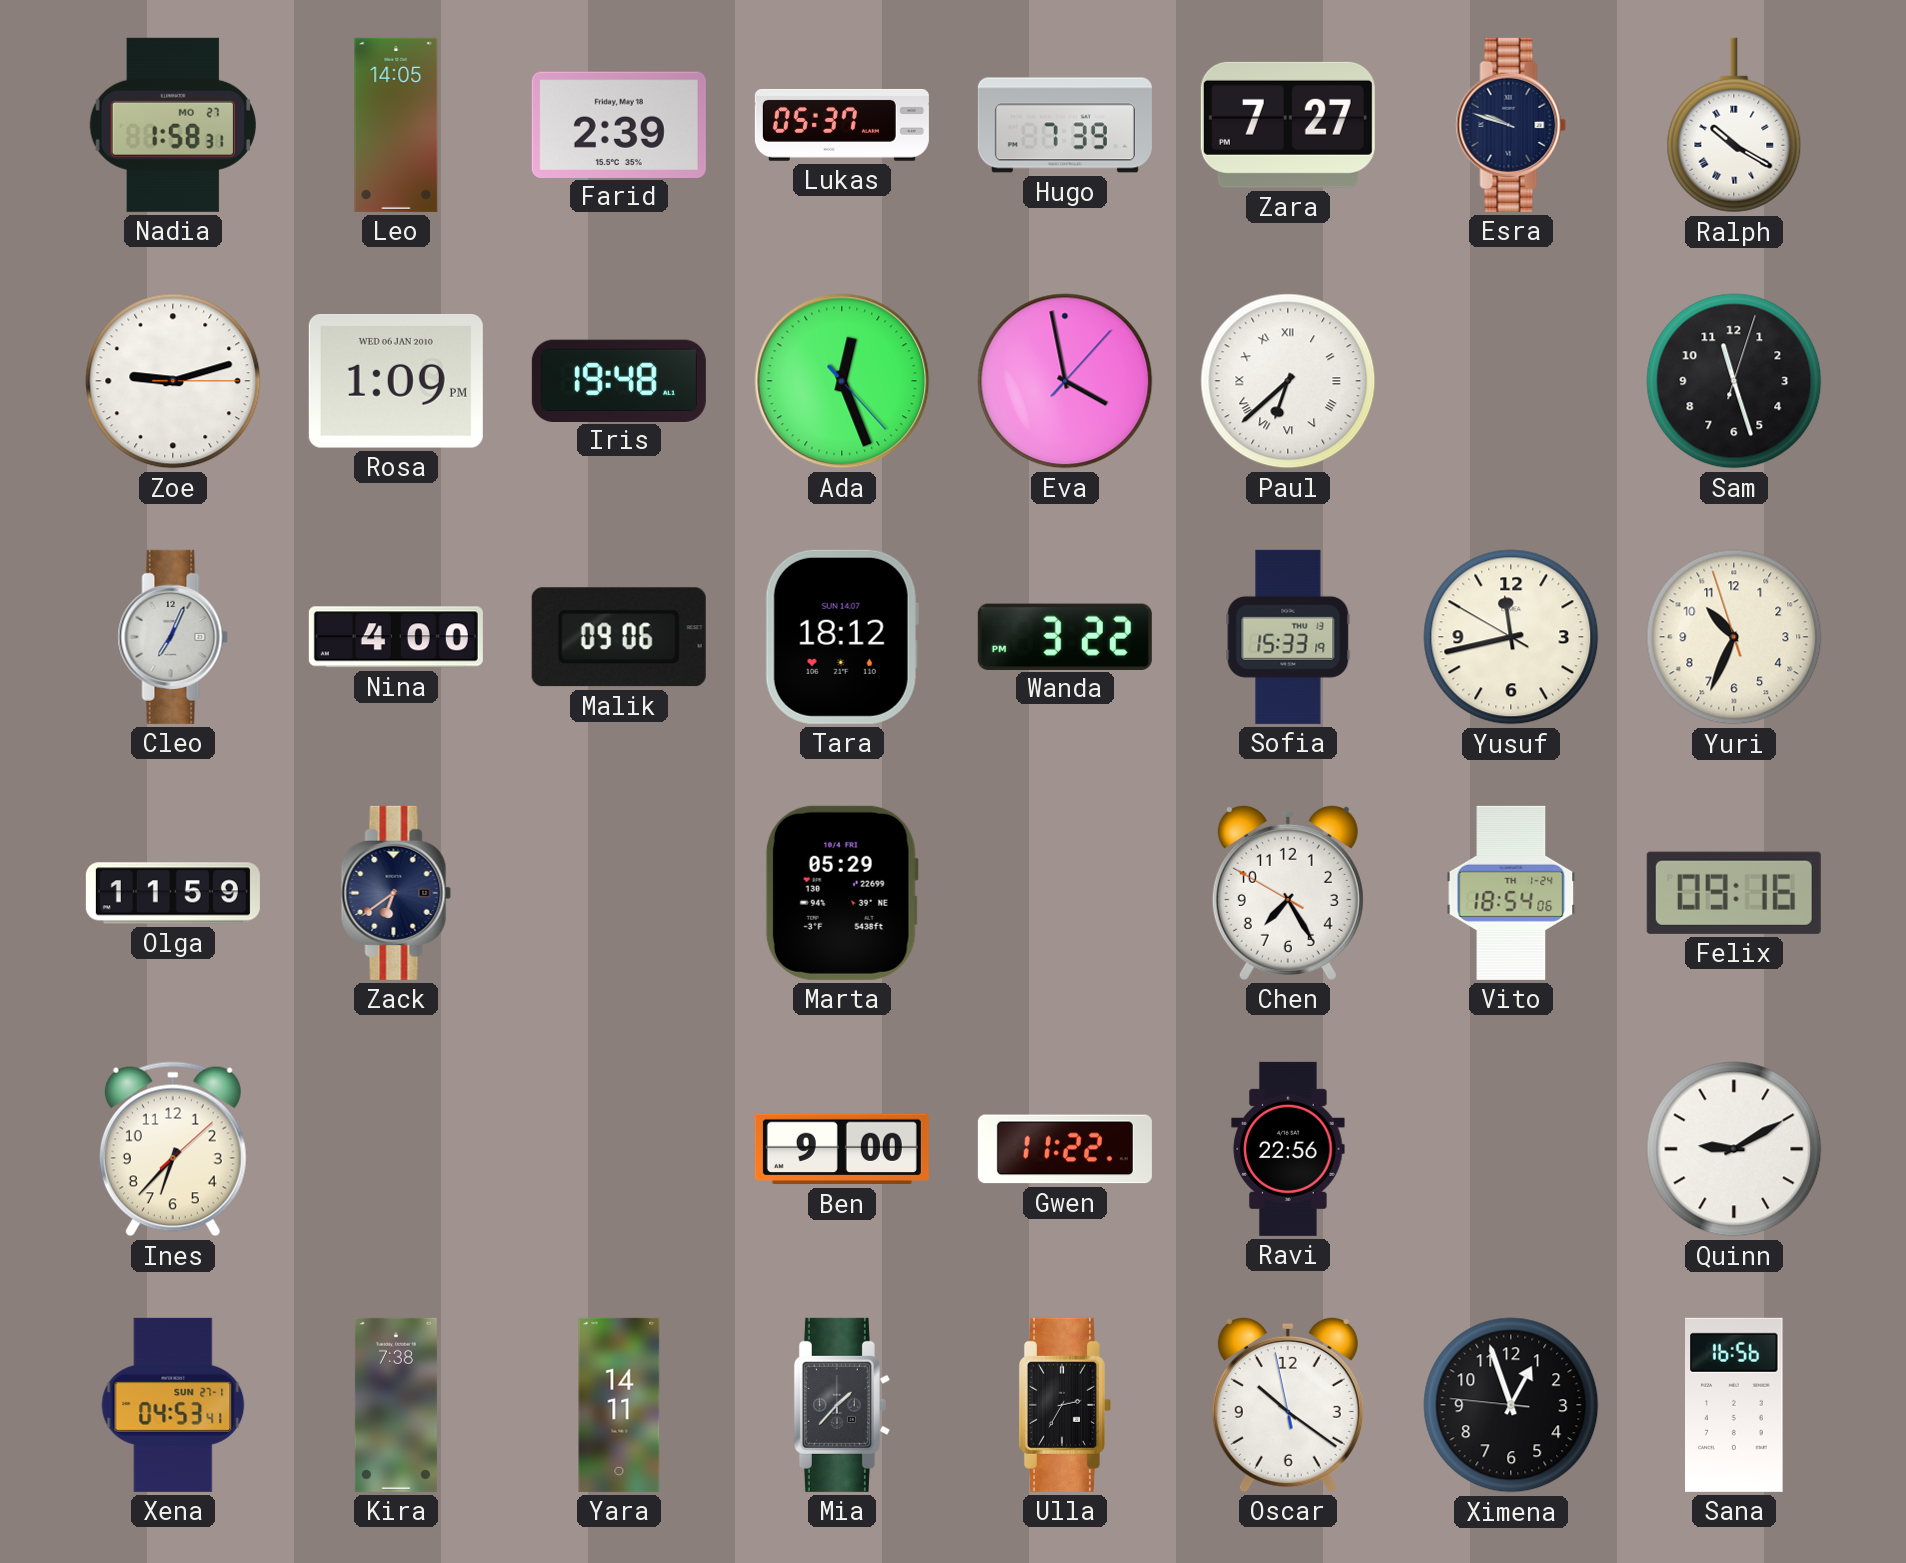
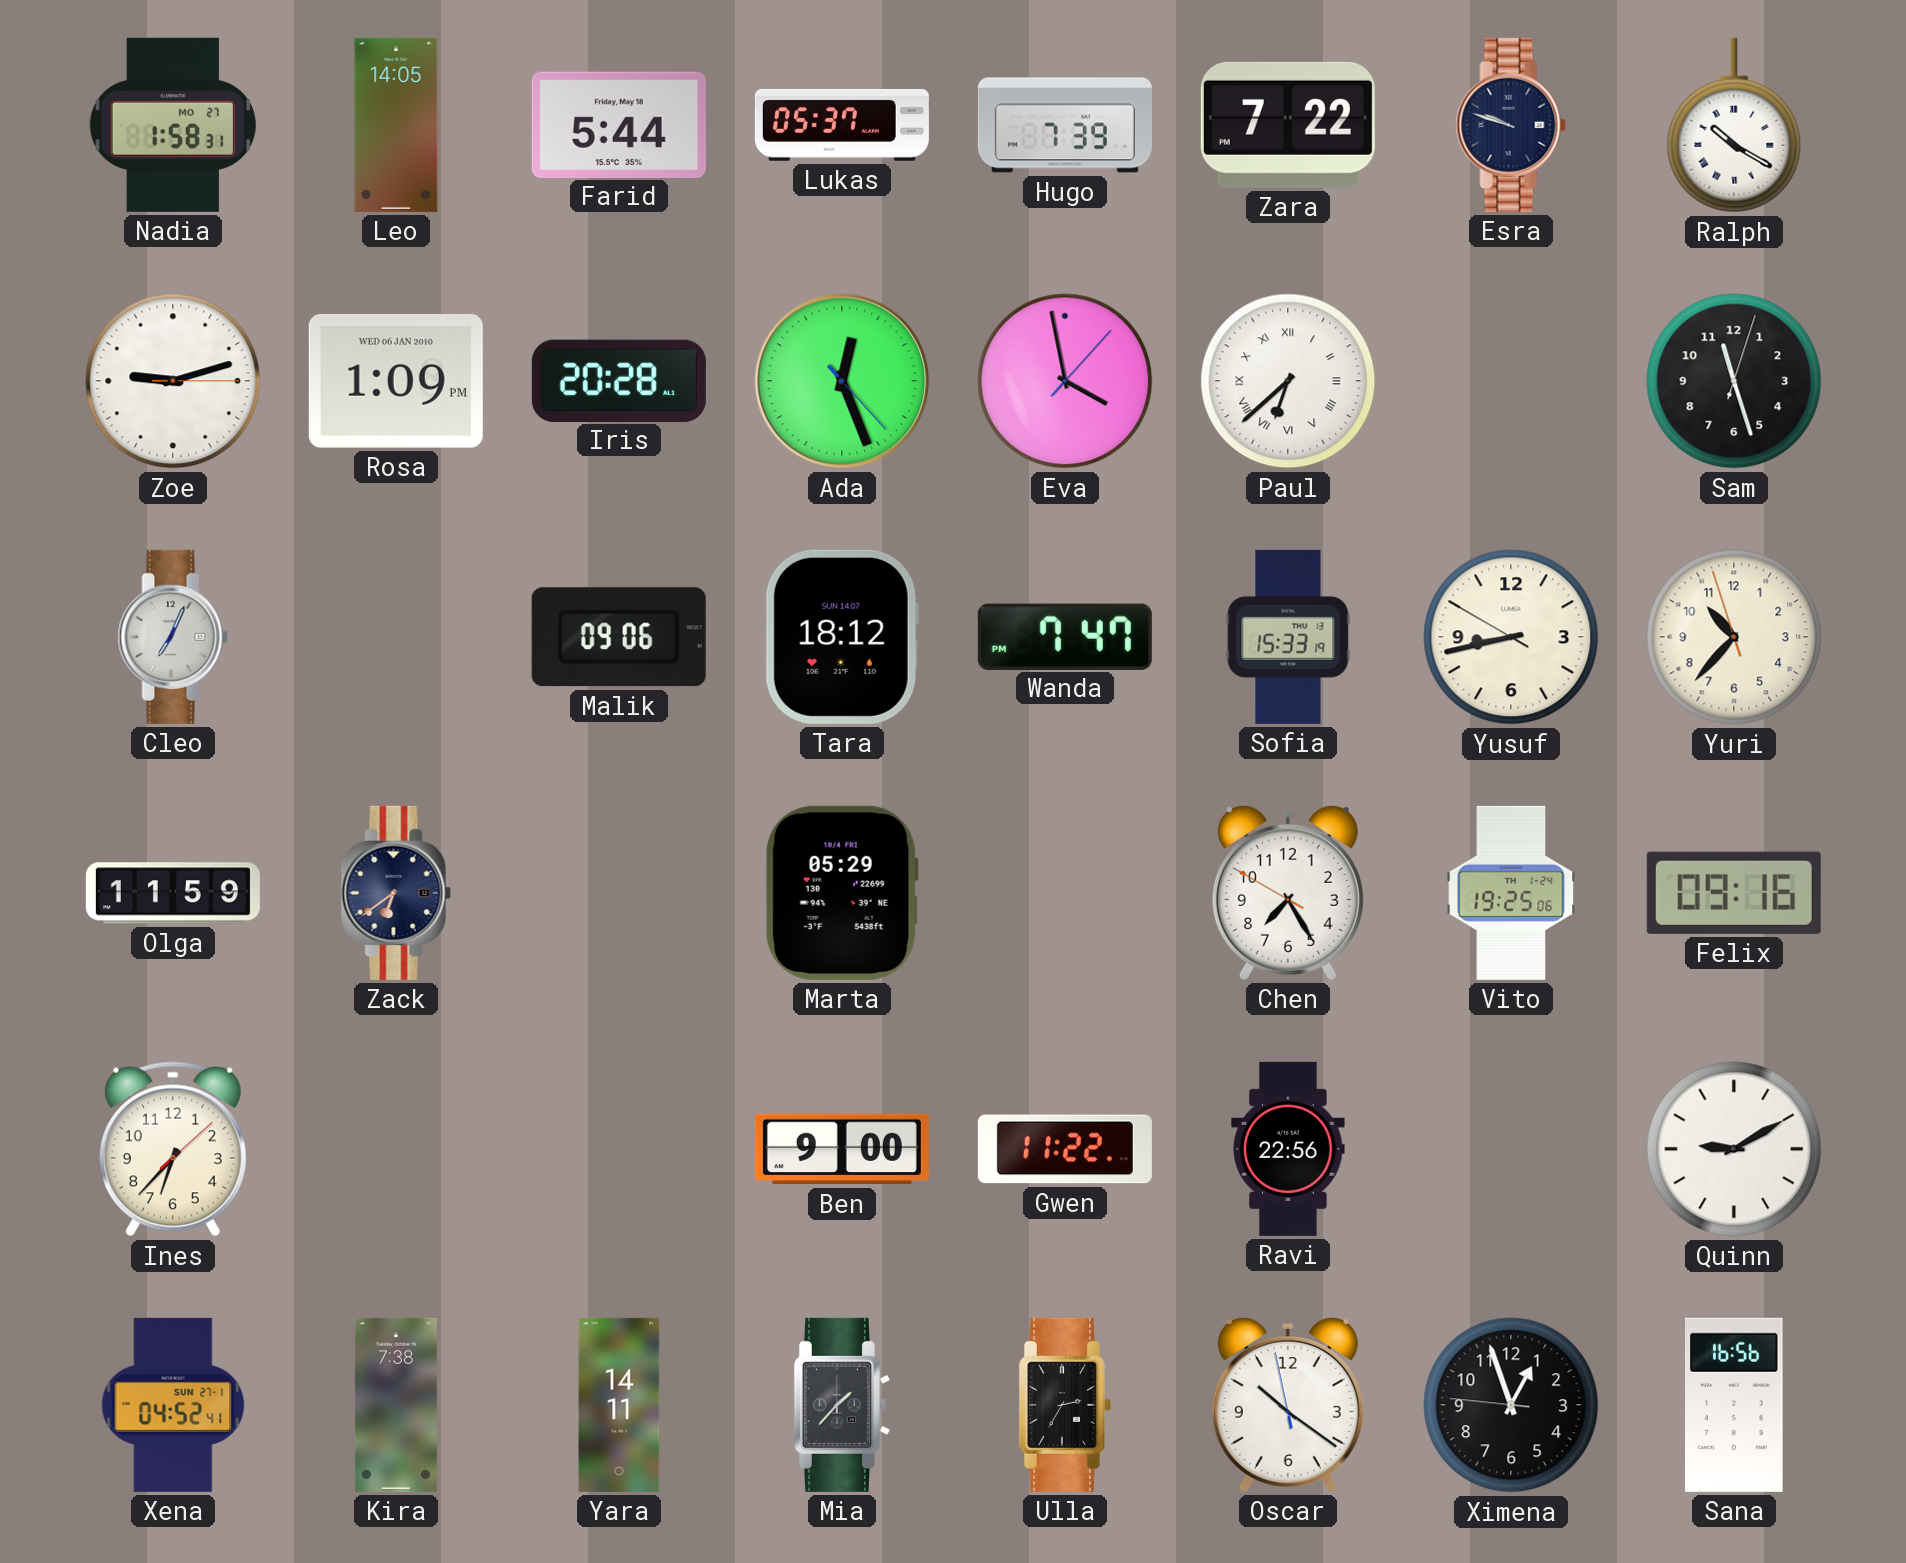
Farid: 2:39 -> 5:44
Zara: 7:27 -> 7:22
Iris: 19:48 -> 20:28
Nina: 4:00 -> none
Wanda: 3:22 -> 7:47
Yusuf: 11:42 -> 8:42
Yuri: 10:33 -> 10:36
Vito: 18:54 -> 19:25
Xena: 04:53 -> 04:52
